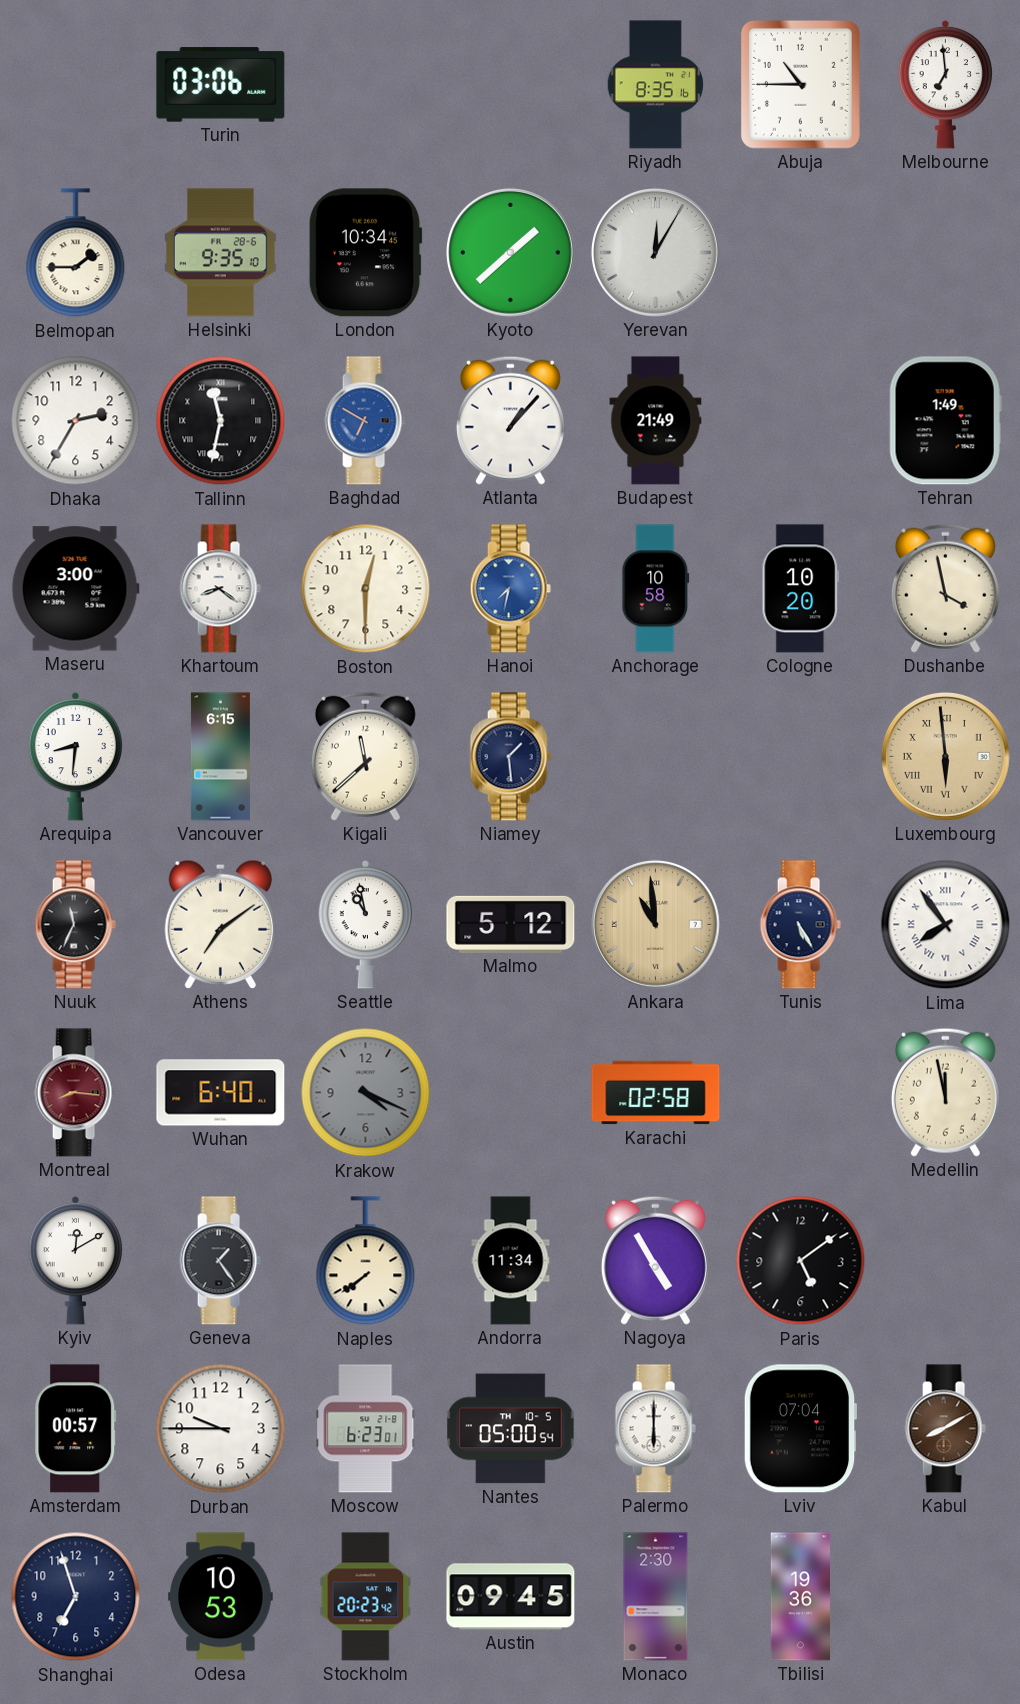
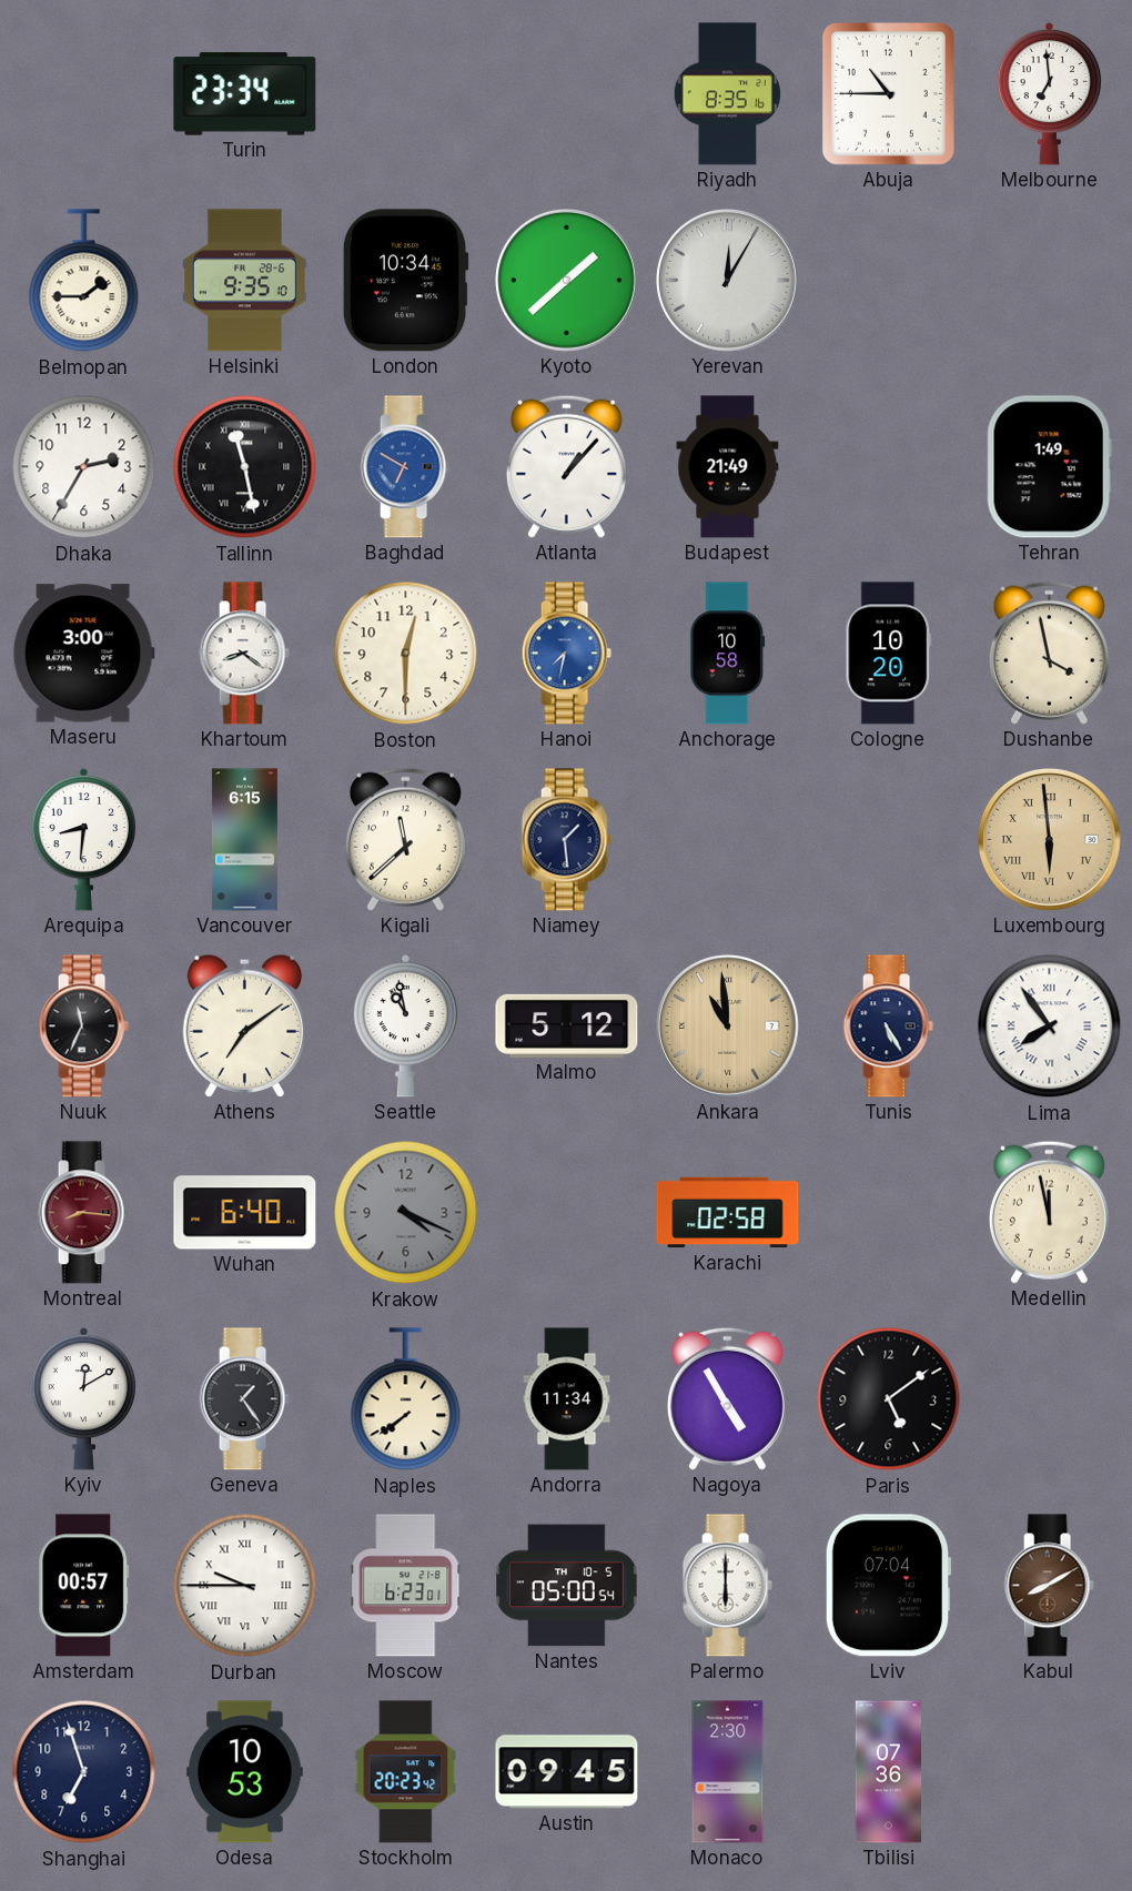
Turin: 03:06 -> 23:34
Tallinn: 11:32 -> 11:28
Durban numerals: Arabic -> Roman
Tbilisi: 19:36 -> 07:36
